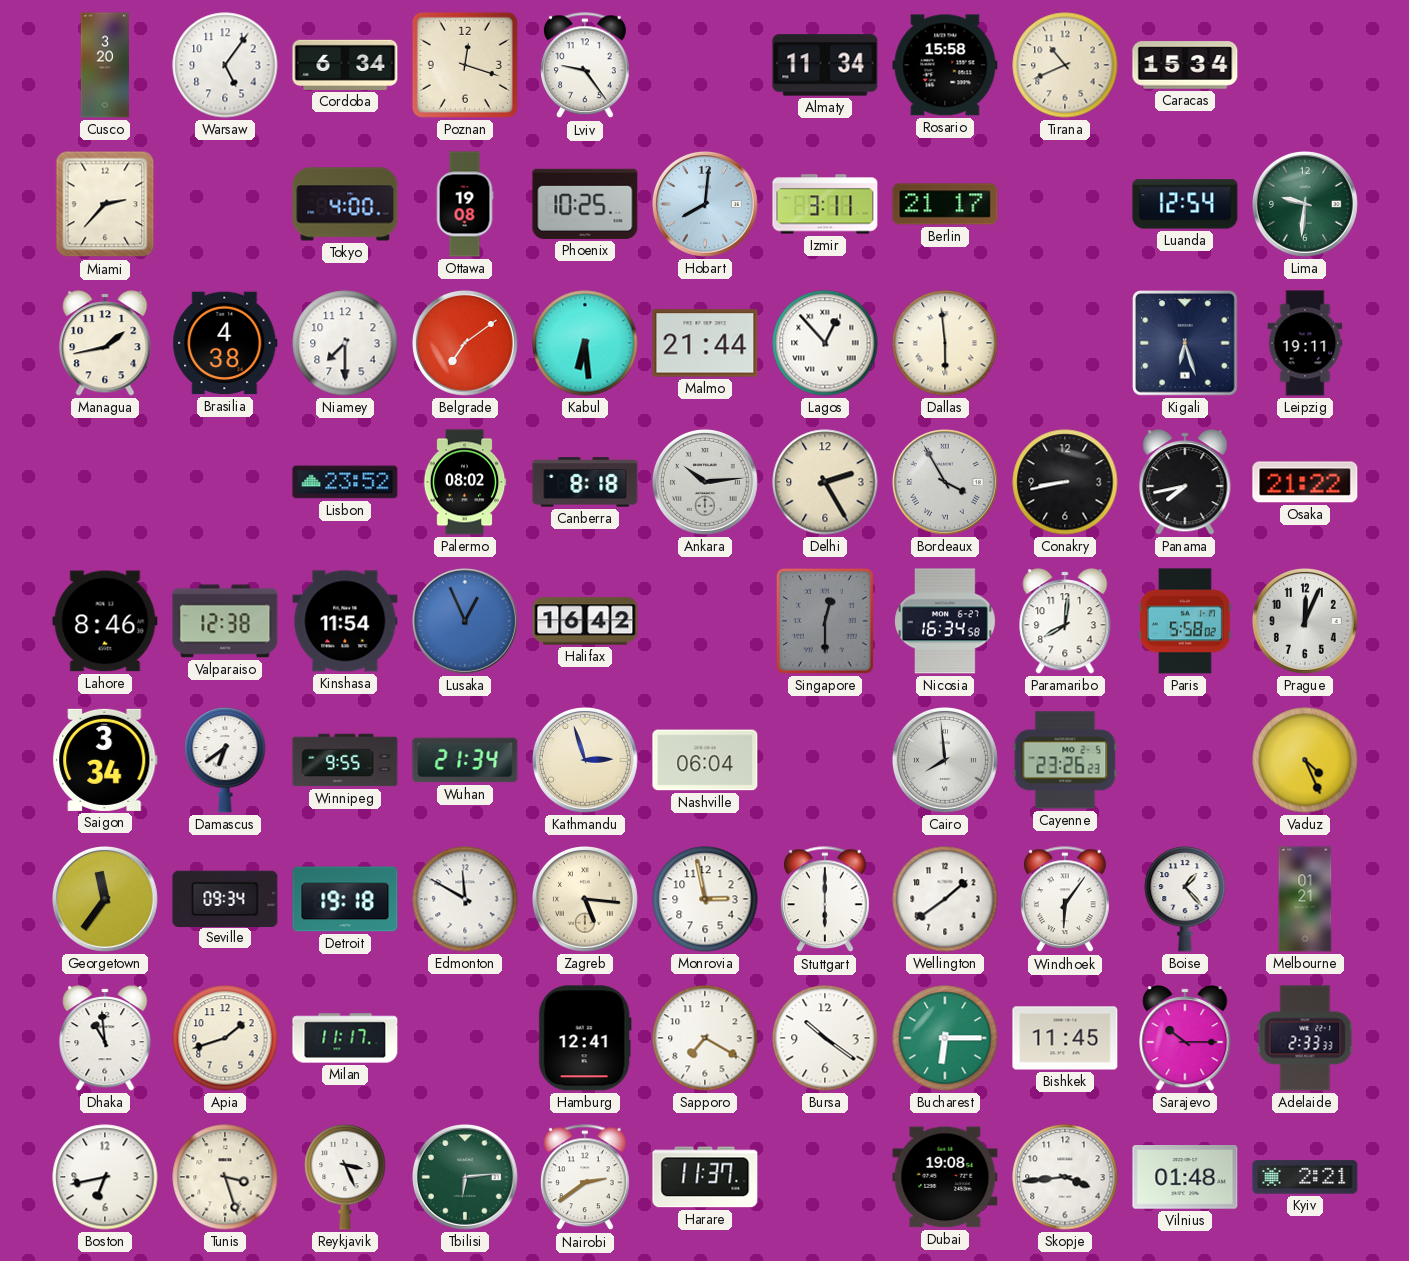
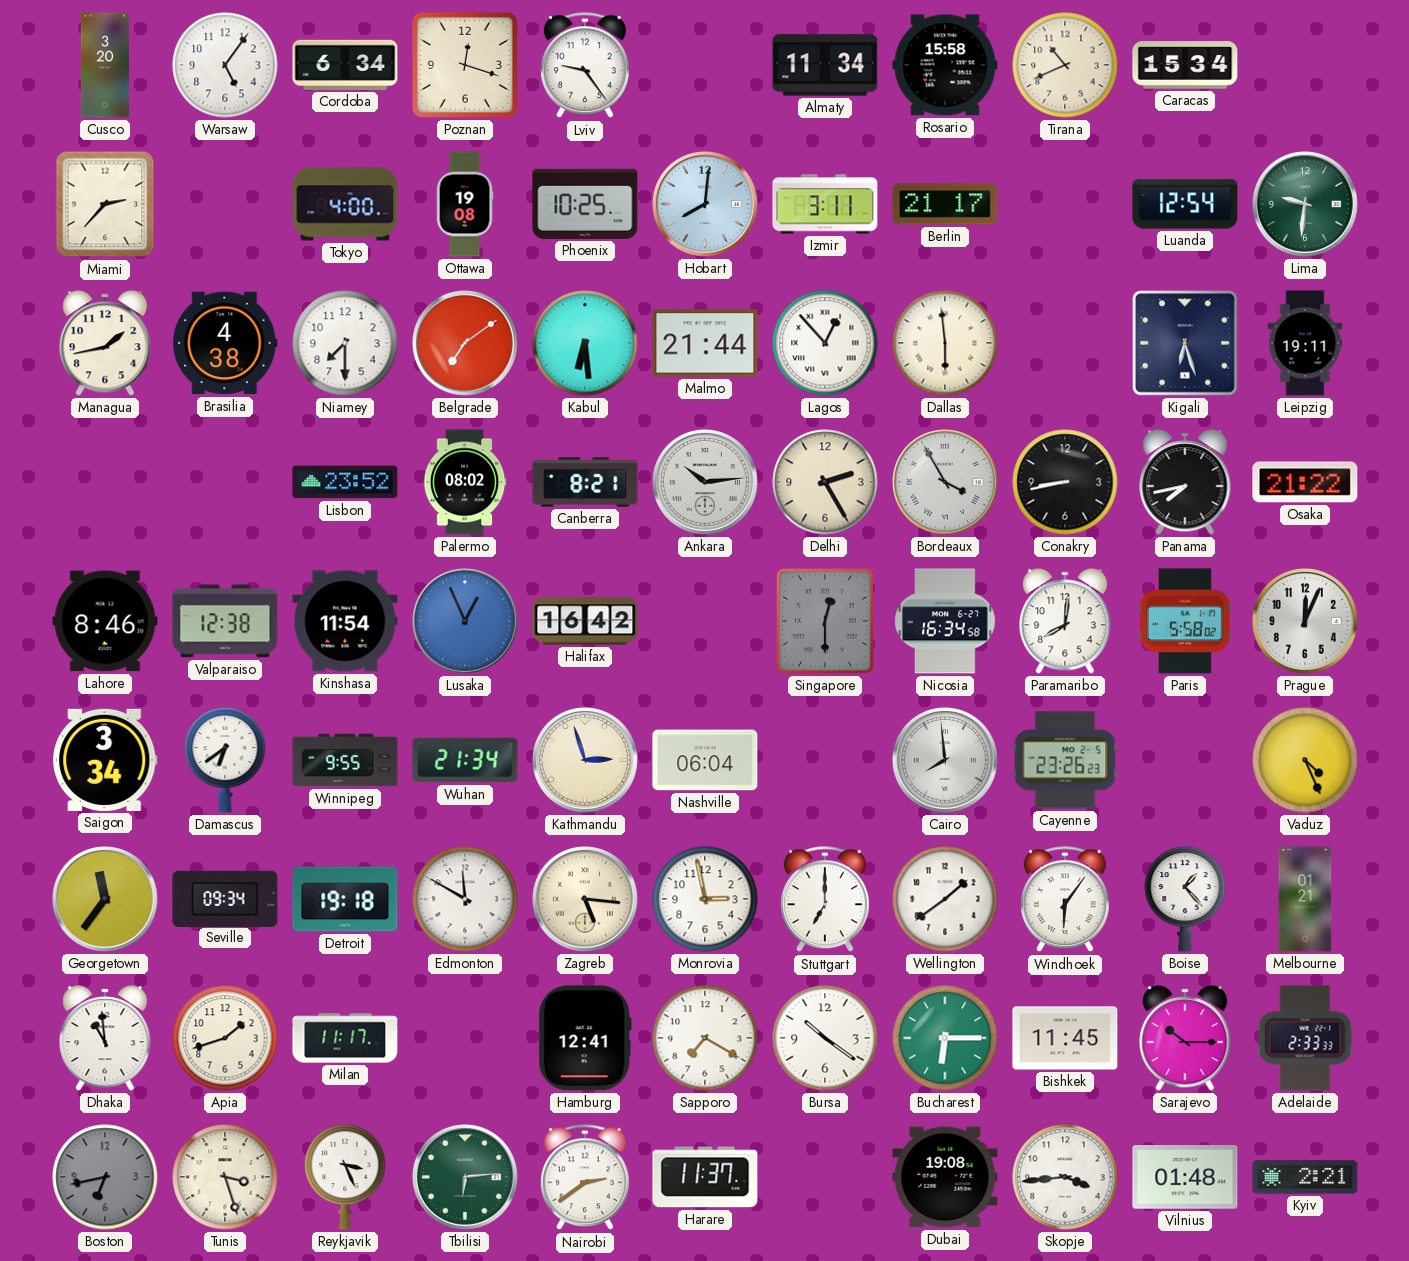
Canberra: 8:18 -> 8:21
Stuttgart: 6:00 -> 7:00
Boston dial: white -> grey
